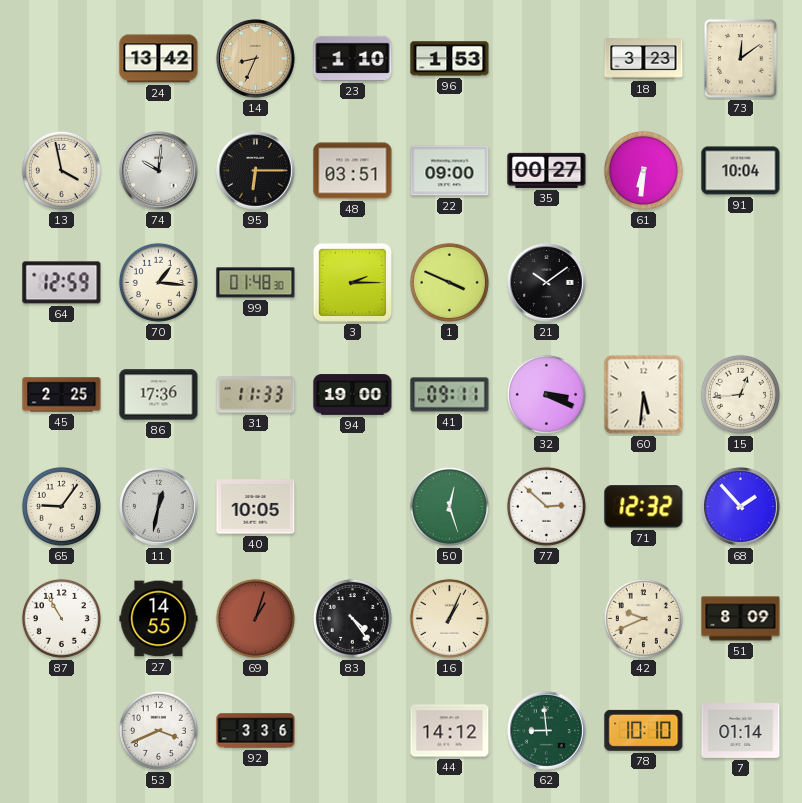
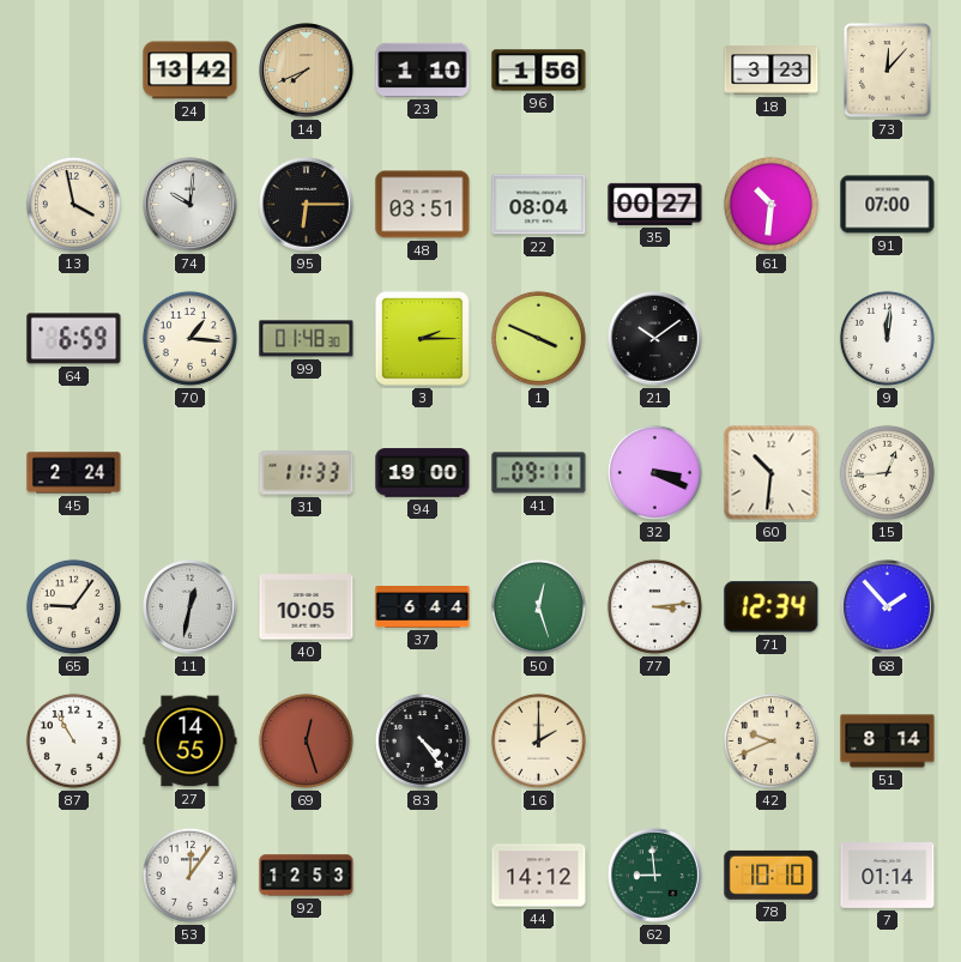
14: 8:34 -> 7:41
96: 1:53 -> 1:56
73: 12:09 -> 12:07
22: 09:00 -> 08:04
61: 6:31 -> 10:31
91: 10:04 -> 07:00
64: 12:59 -> 6:59
9: none -> 12:01
45: 2:25 -> 2:24
86: 17:36 -> none
60: 5:31 -> 10:31
37: none -> 6:44
77: 2:52 -> 3:14
71: 12:32 -> 12:34
69: 1:03 -> 12:27
16: 1:04 -> 2:00
51: 8:09 -> 8:14
53: 3:41 -> 12:06
92: 3:36 -> 12:53
